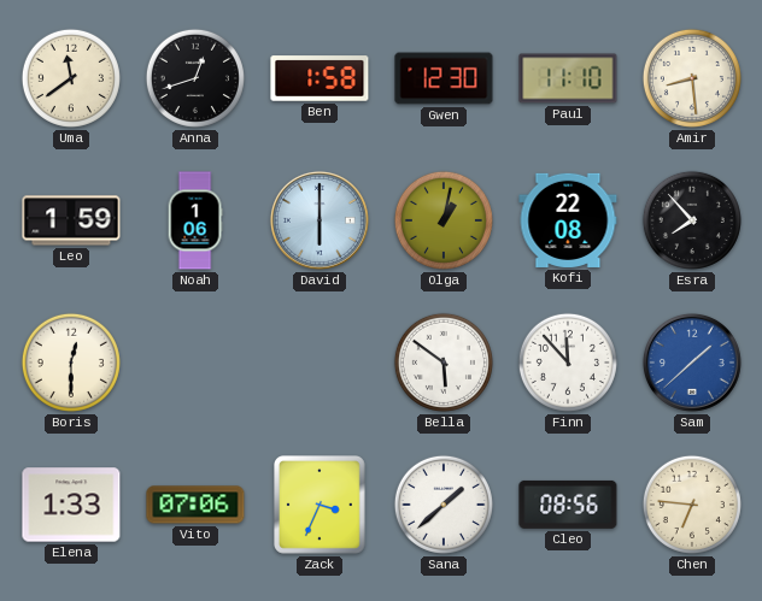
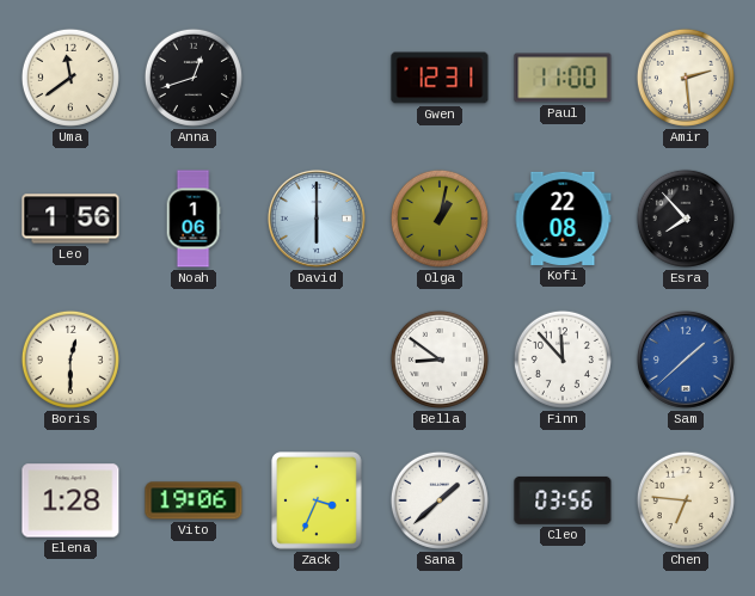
Ben: 1:58 -> none
Gwen: 12:30 -> 12:31
Paul: 11:10 -> 11:00
Amir: 8:29 -> 2:29
Leo: 1:59 -> 1:56
Bella: 5:51 -> 8:51
Elena: 1:33 -> 1:28
Vito: 07:06 -> 19:06
Cleo: 08:56 -> 03:56
